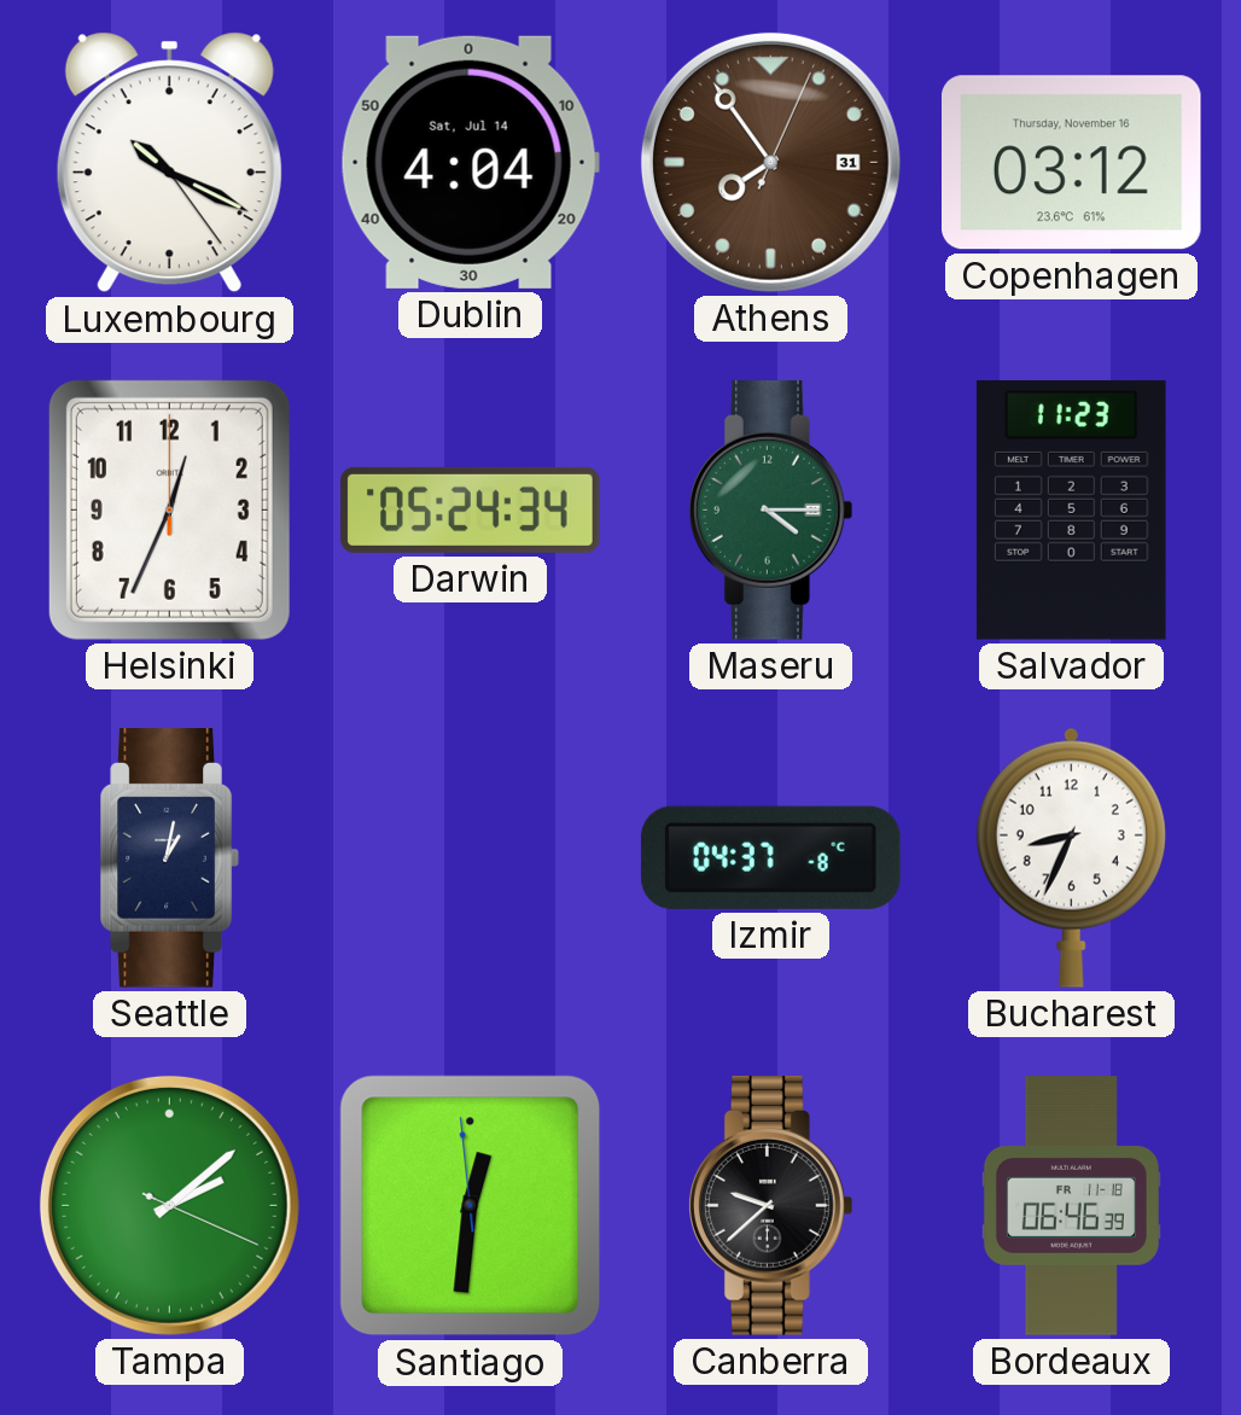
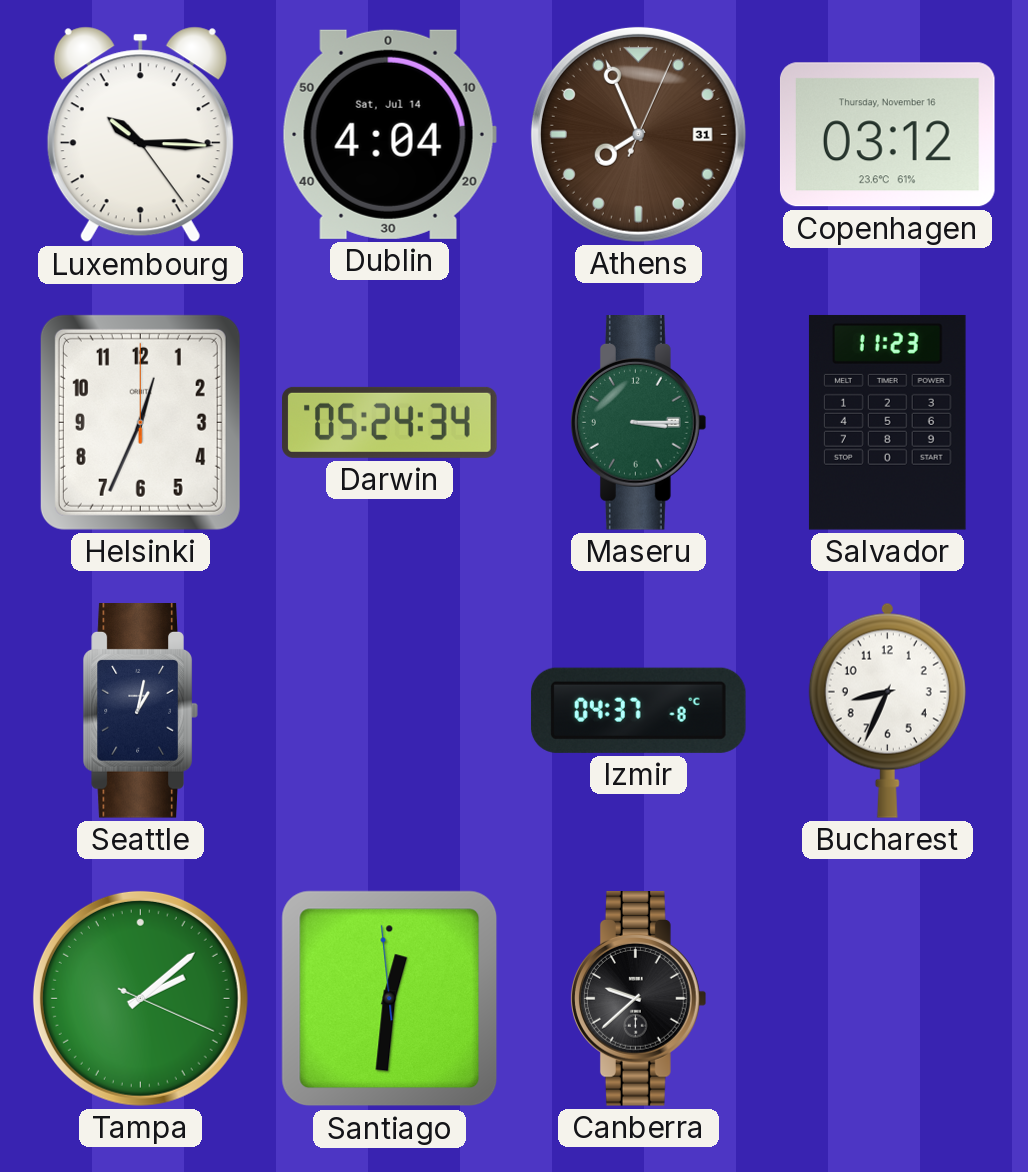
Luxembourg: 10:19 -> 10:15
Athens: 7:54 -> 7:56
Maseru: 4:15 -> 3:15
Bordeaux: 06:46 -> none
